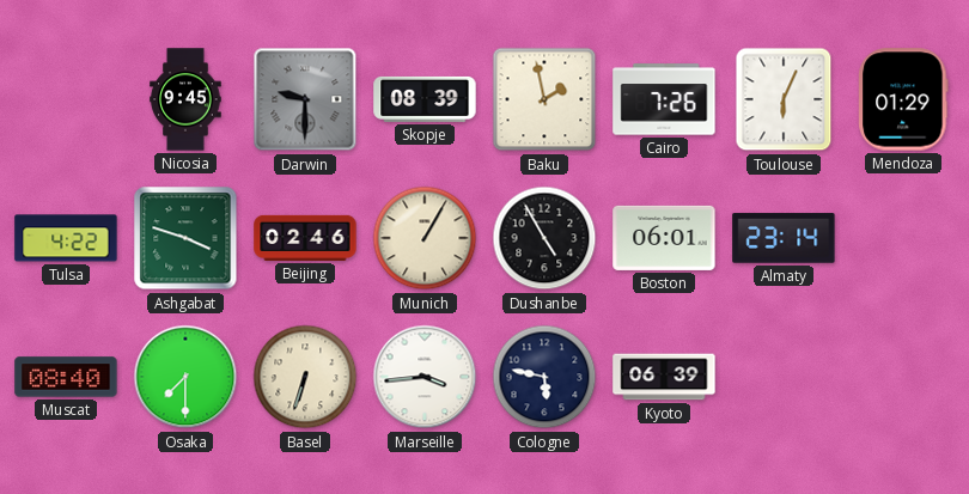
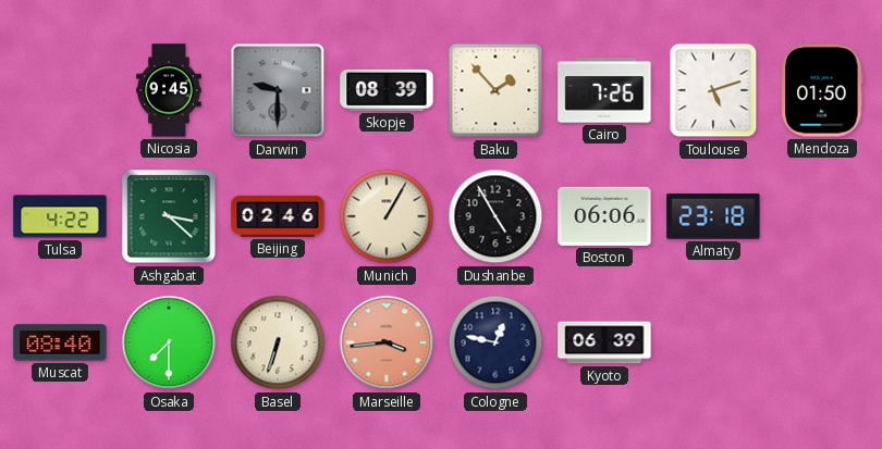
Baku: 1:58 -> 1:53
Toulouse: 6:04 -> 5:12
Mendoza: 01:29 -> 01:50
Ashgabat: 3:48 -> 3:22
Boston: 06:01 -> 06:06
Almaty: 23:14 -> 23:18
Marseille dial: white -> salmon
Cologne: 5:47 -> 12:47
